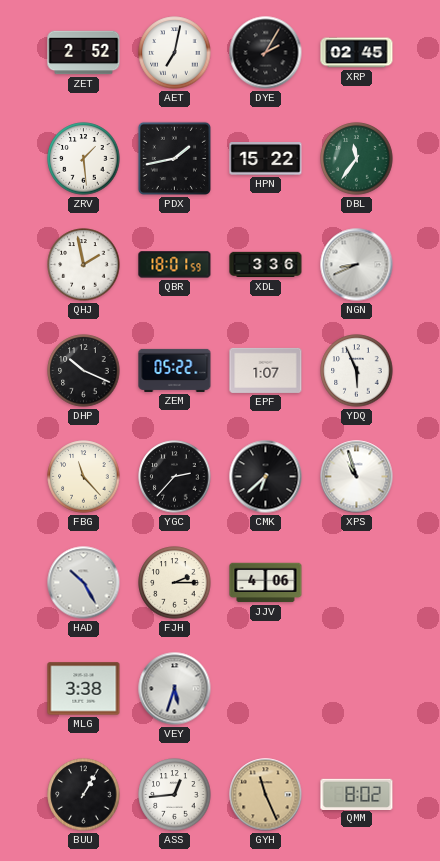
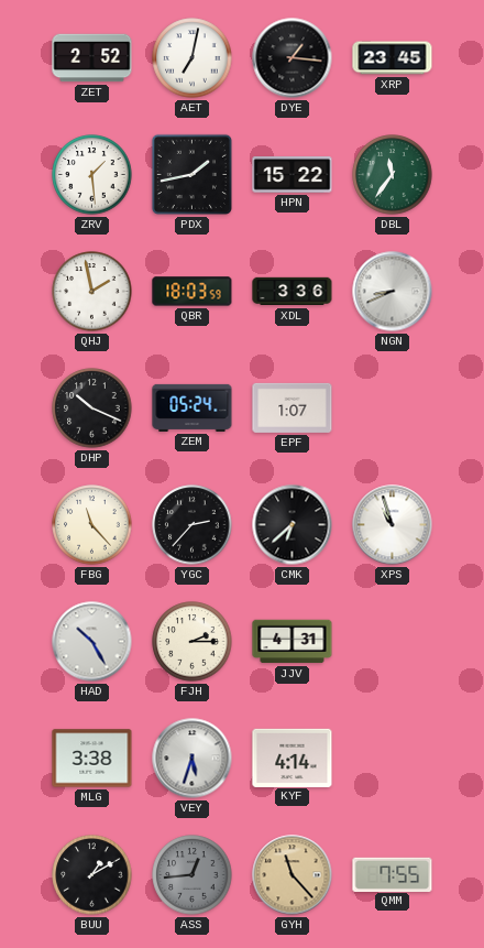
DYE: 2:05 -> 1:16
XRP: 02:45 -> 23:45
QBR: 18:01 -> 18:03
ZEM: 05:22 -> 05:24
YDQ: 5:56 -> none
JJV: 4:06 -> 4:31
KYF: none -> 4:14
BUU: 1:05 -> 1:10
ASS dial: white -> grey
GYH: 11:26 -> 11:23
QMM: 8:02 -> 7:55
